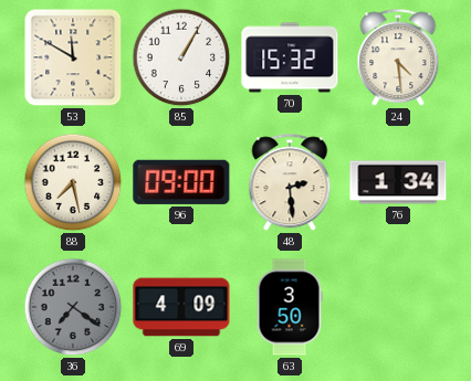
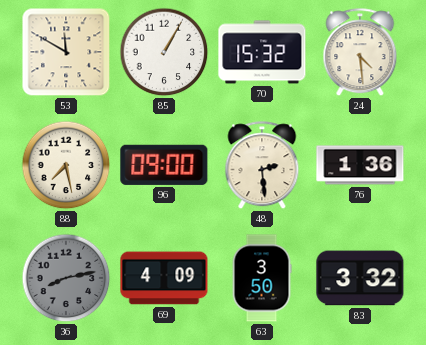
76: 1:34 -> 1:36
36: 7:21 -> 8:13
83: none -> 3:32
